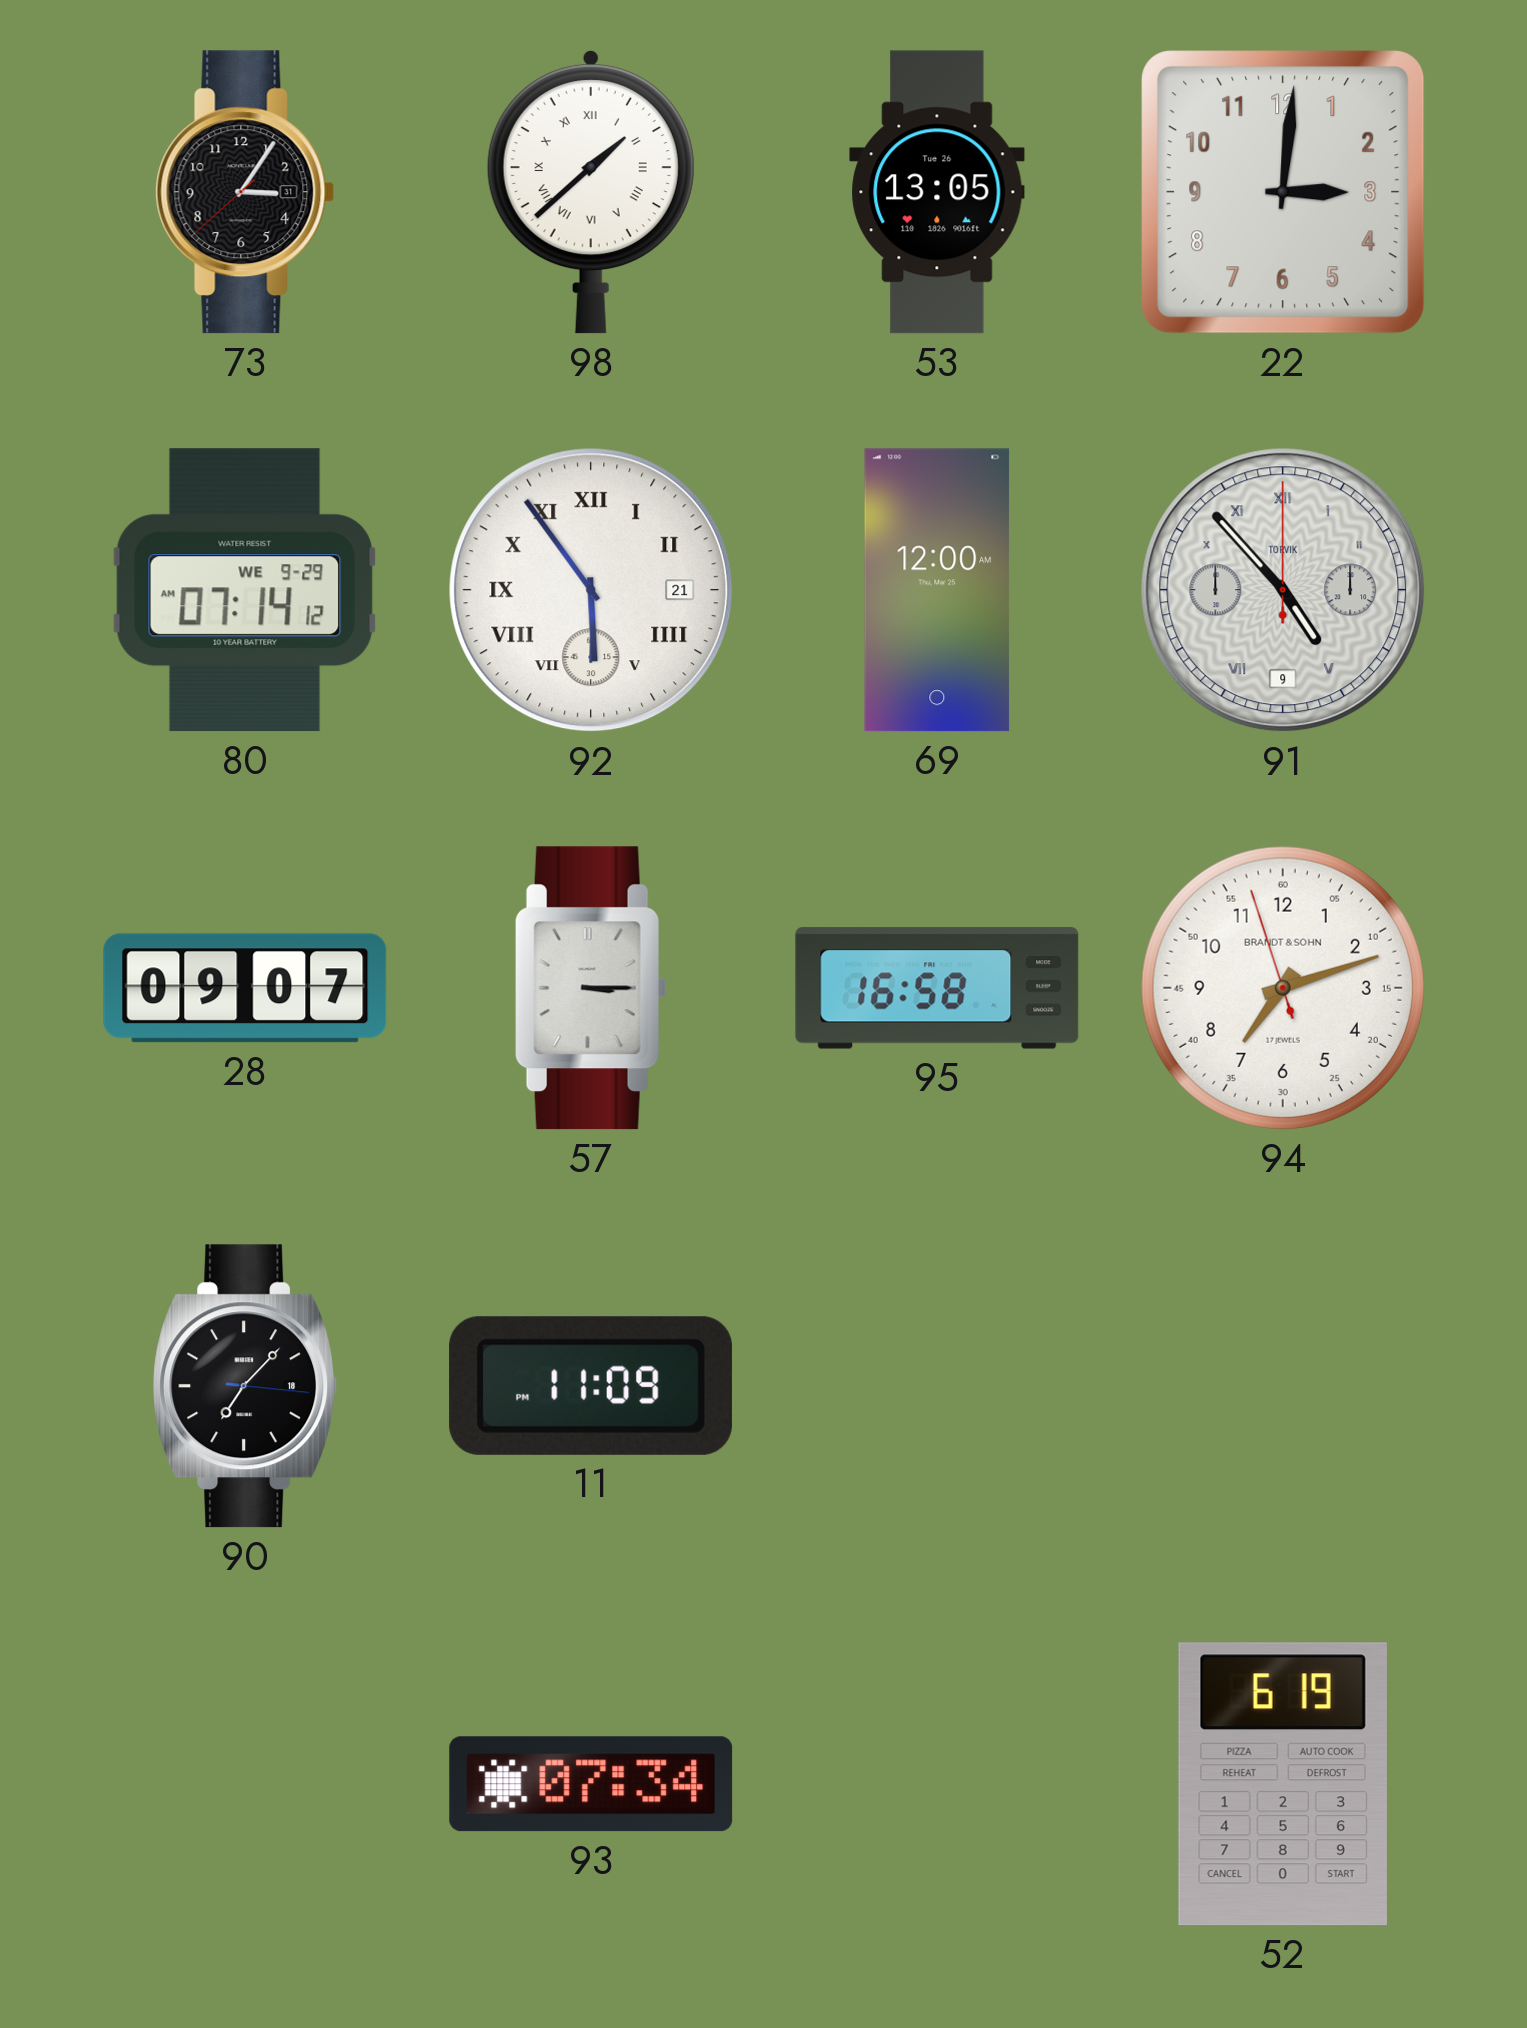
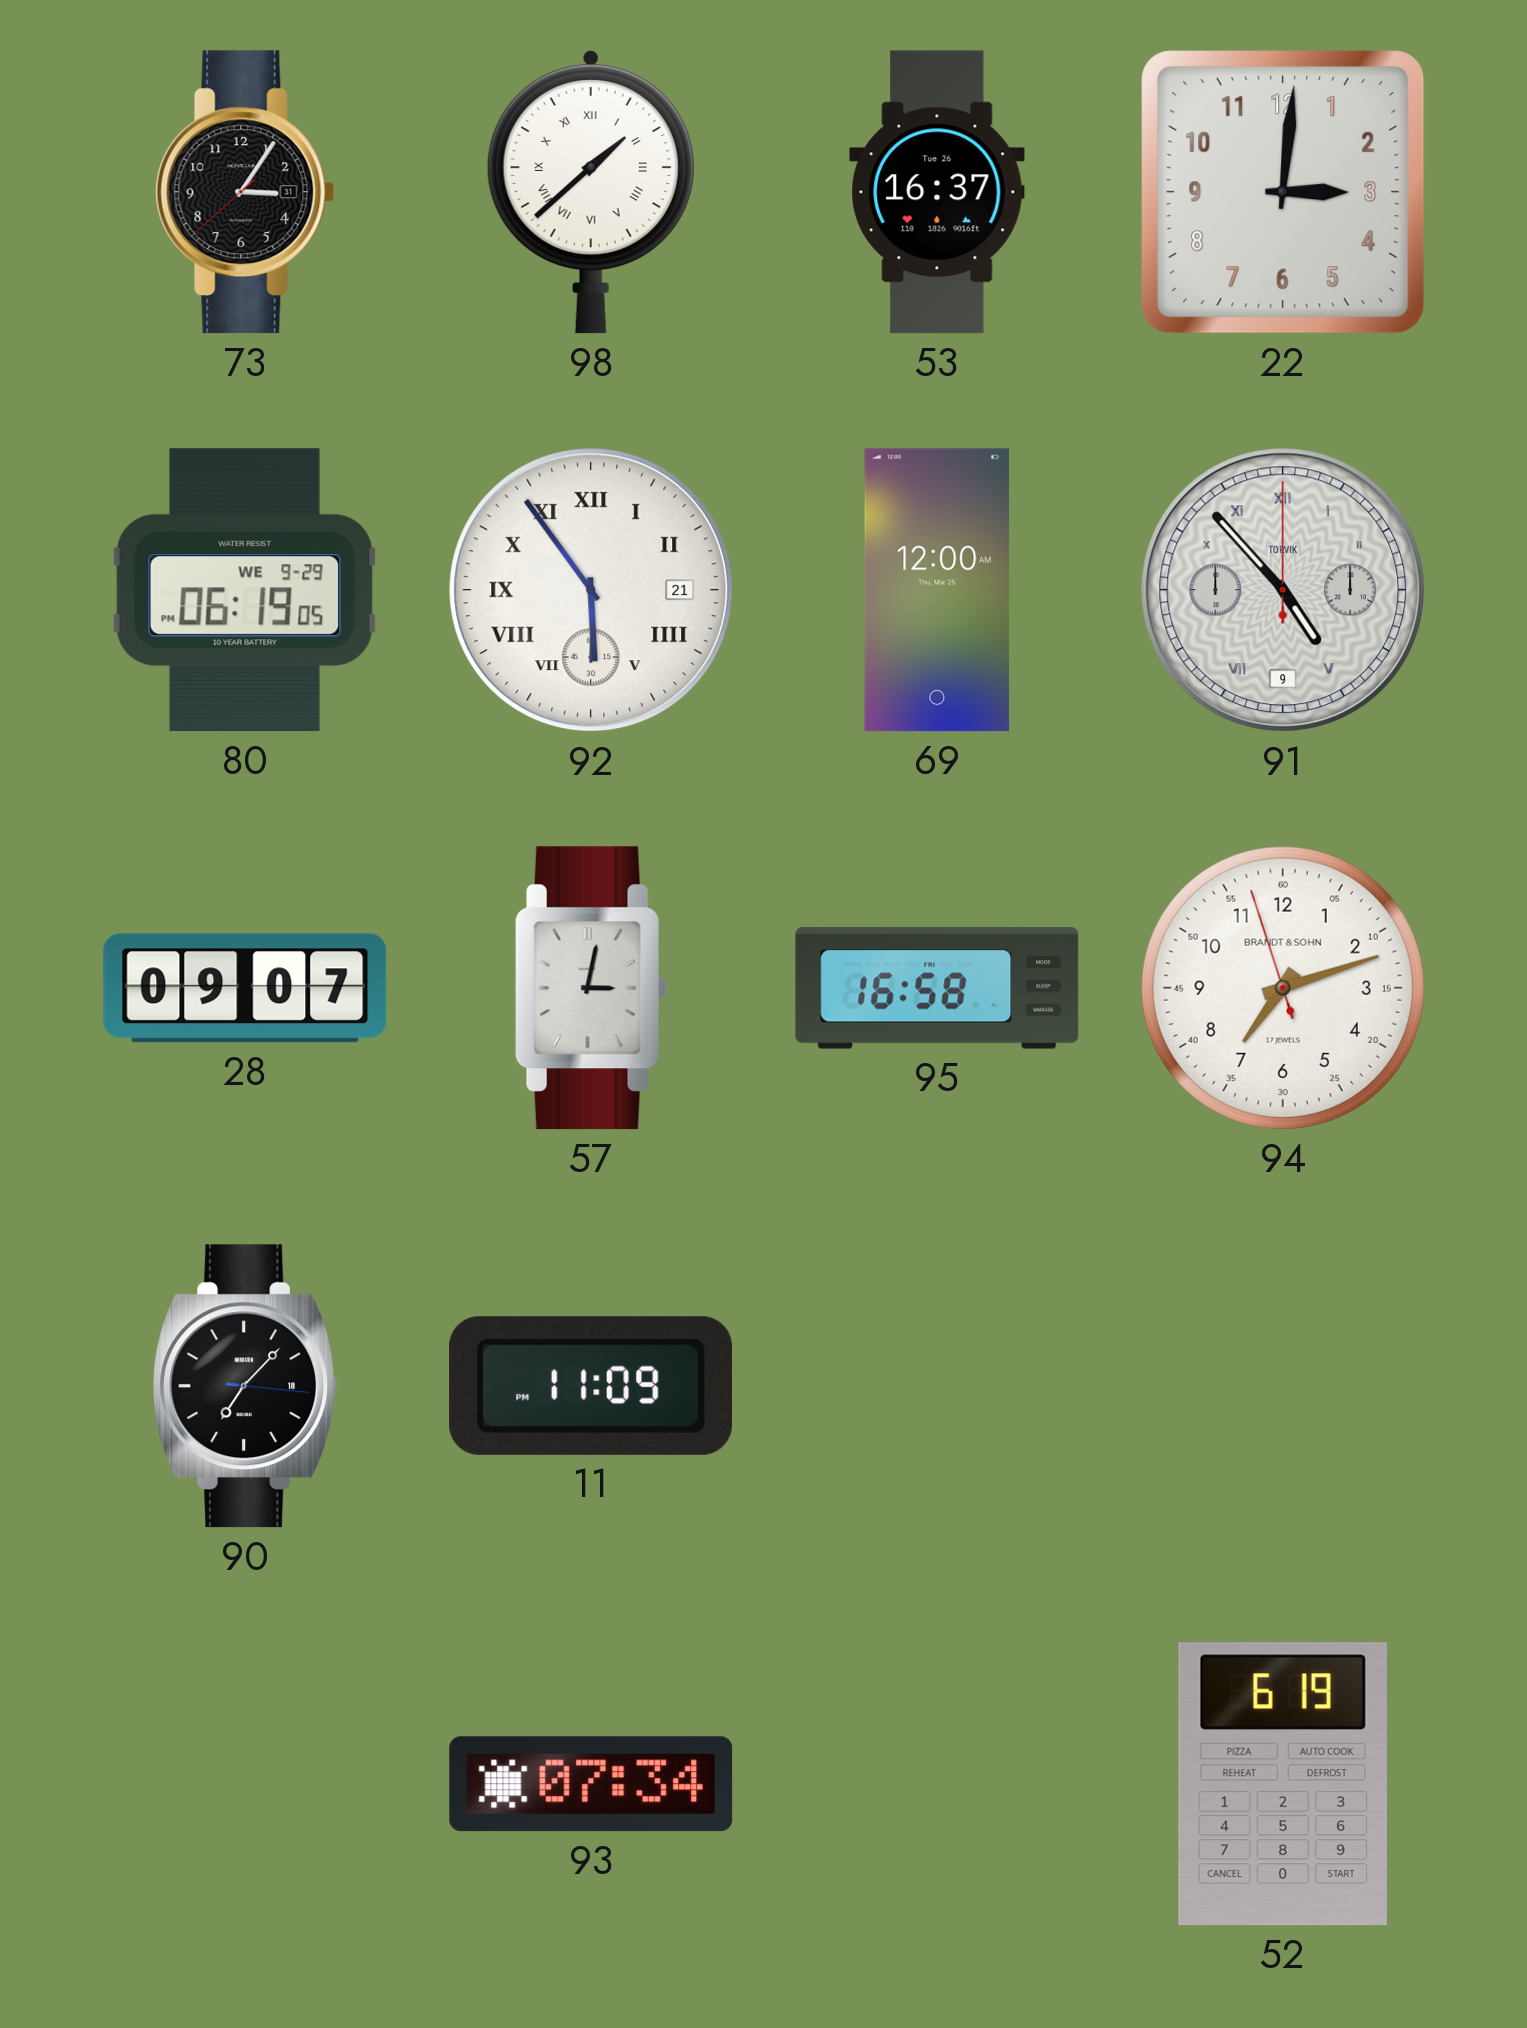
53: 13:05 -> 16:37
80: 07:14 -> 06:19
57: 3:15 -> 3:02
